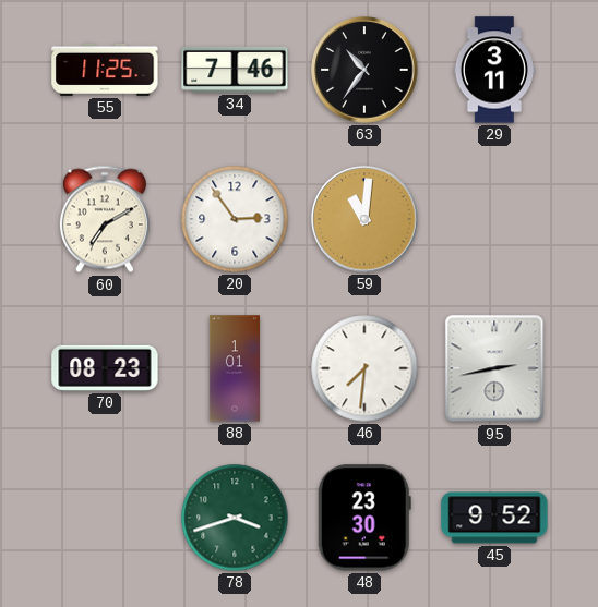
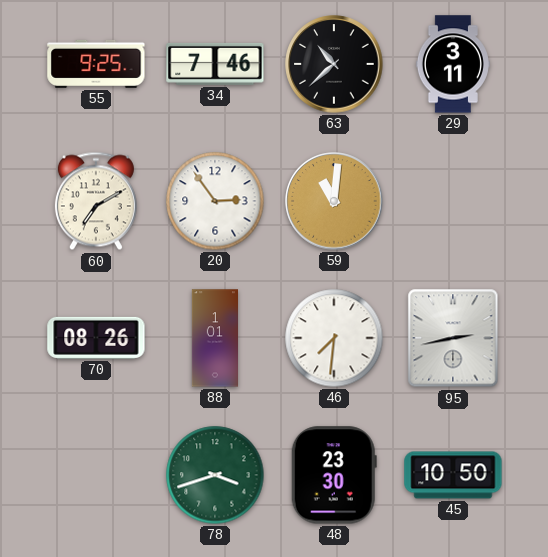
55: 11:25 -> 9:25
63: 10:36 -> 10:38
70: 08:23 -> 08:26
45: 9:52 -> 10:50
